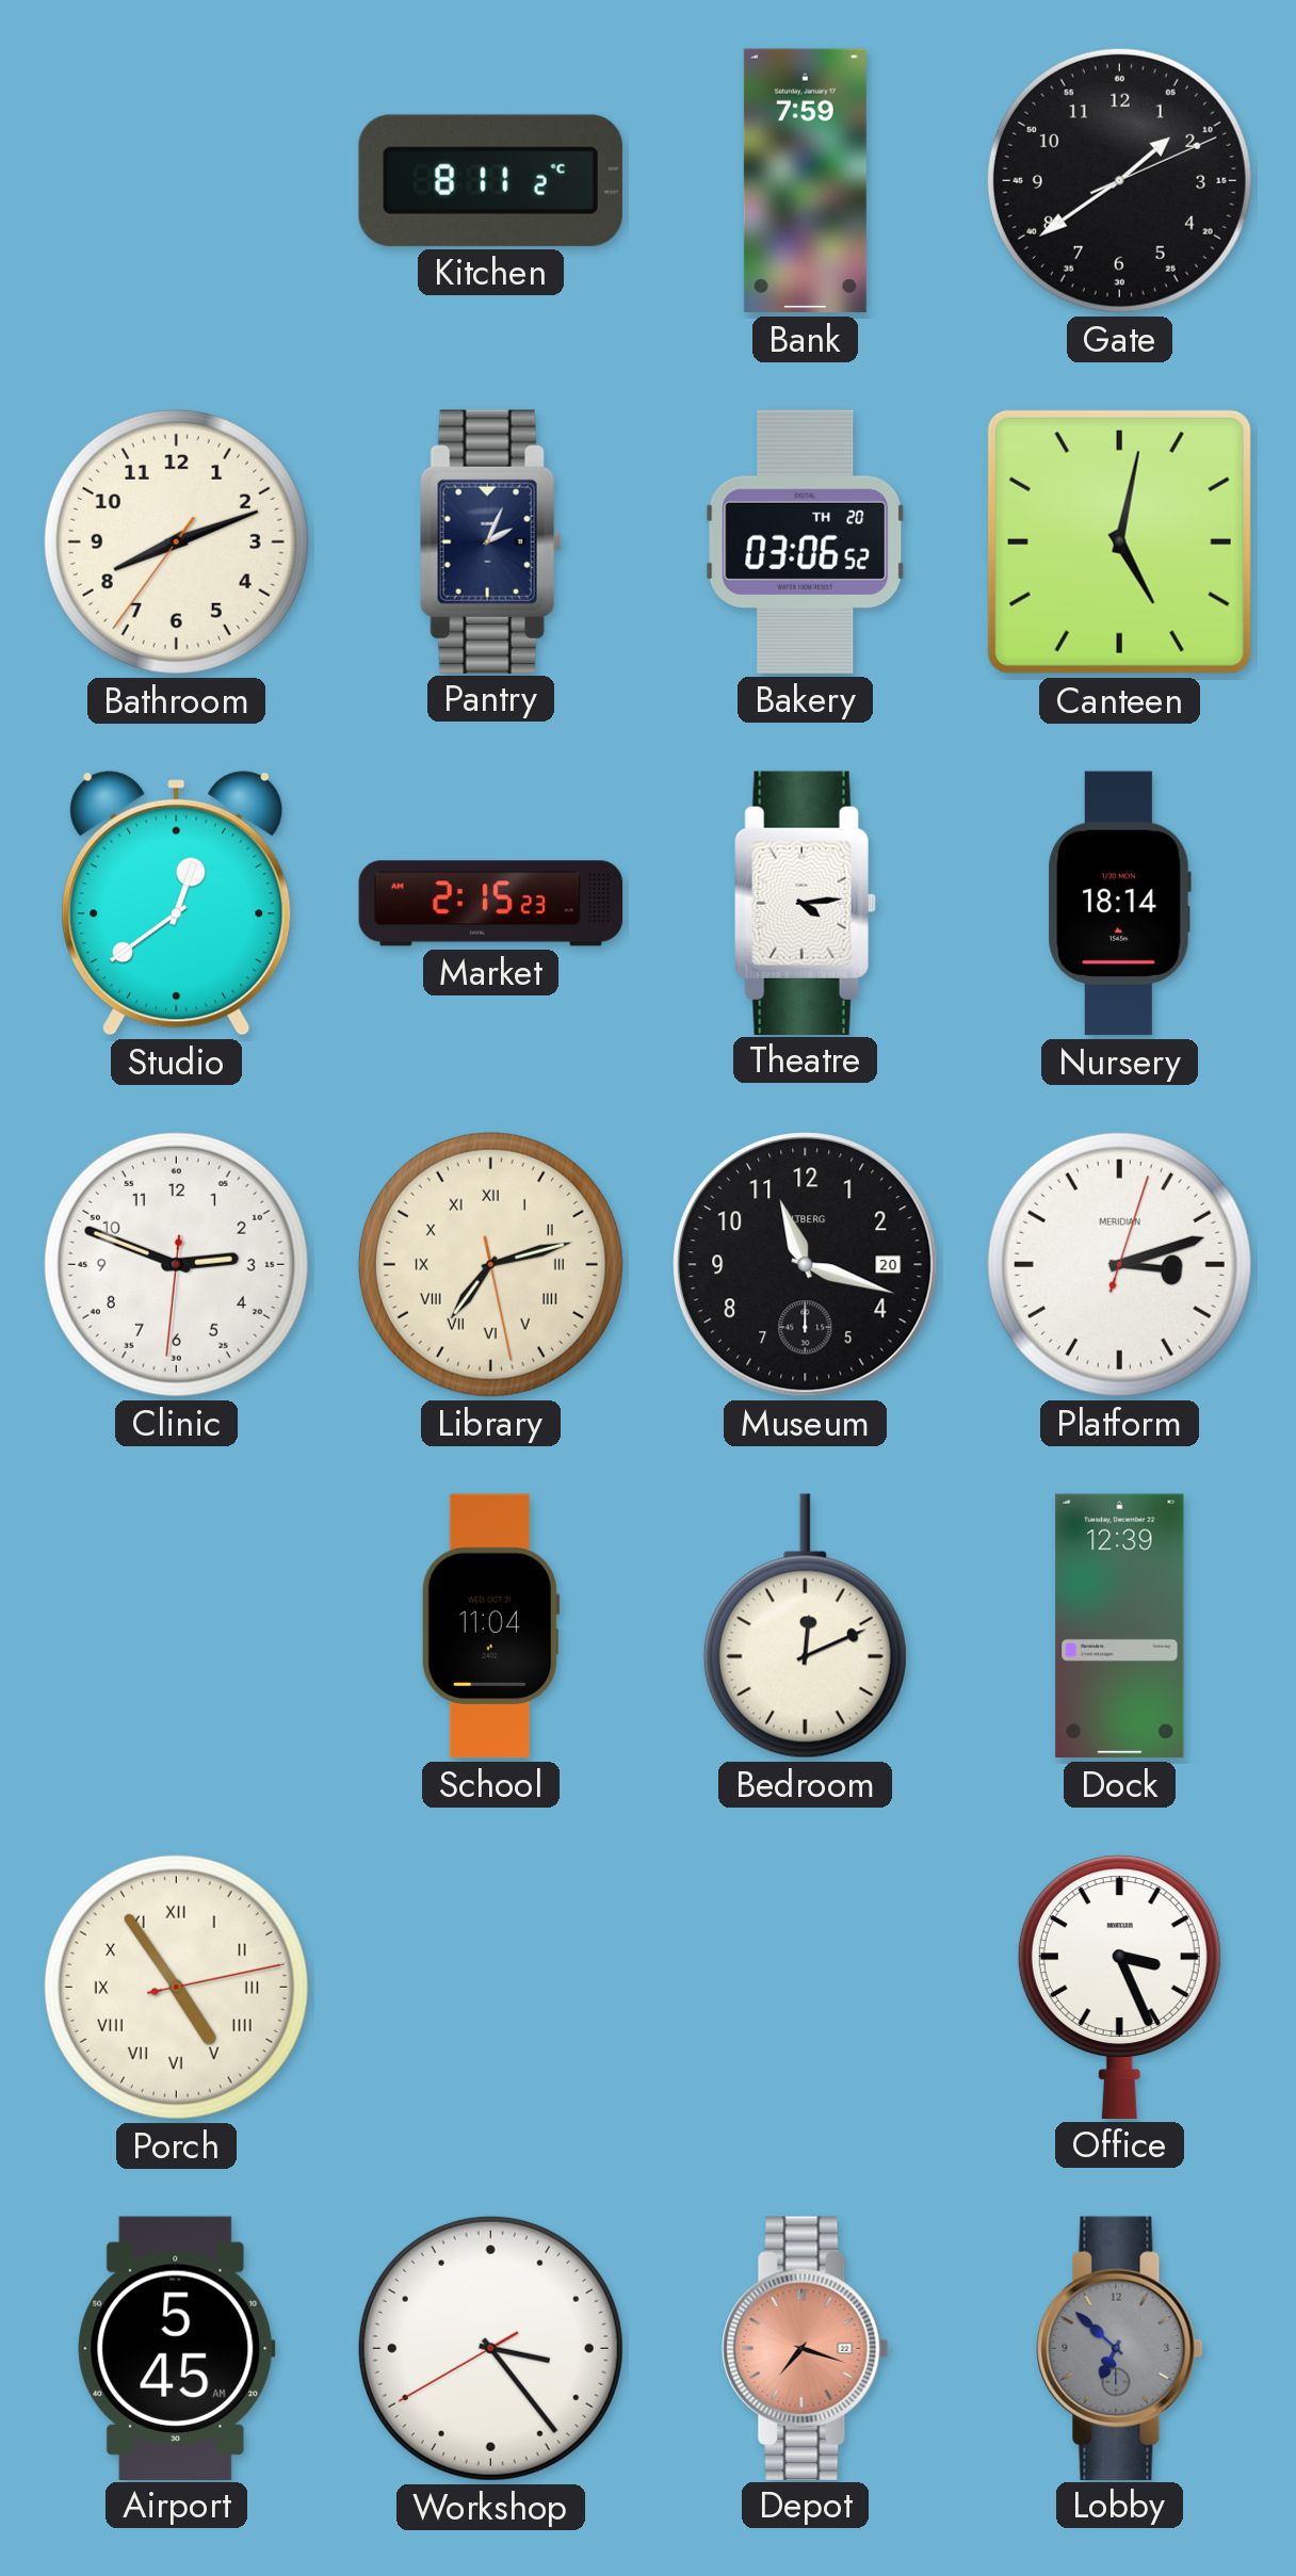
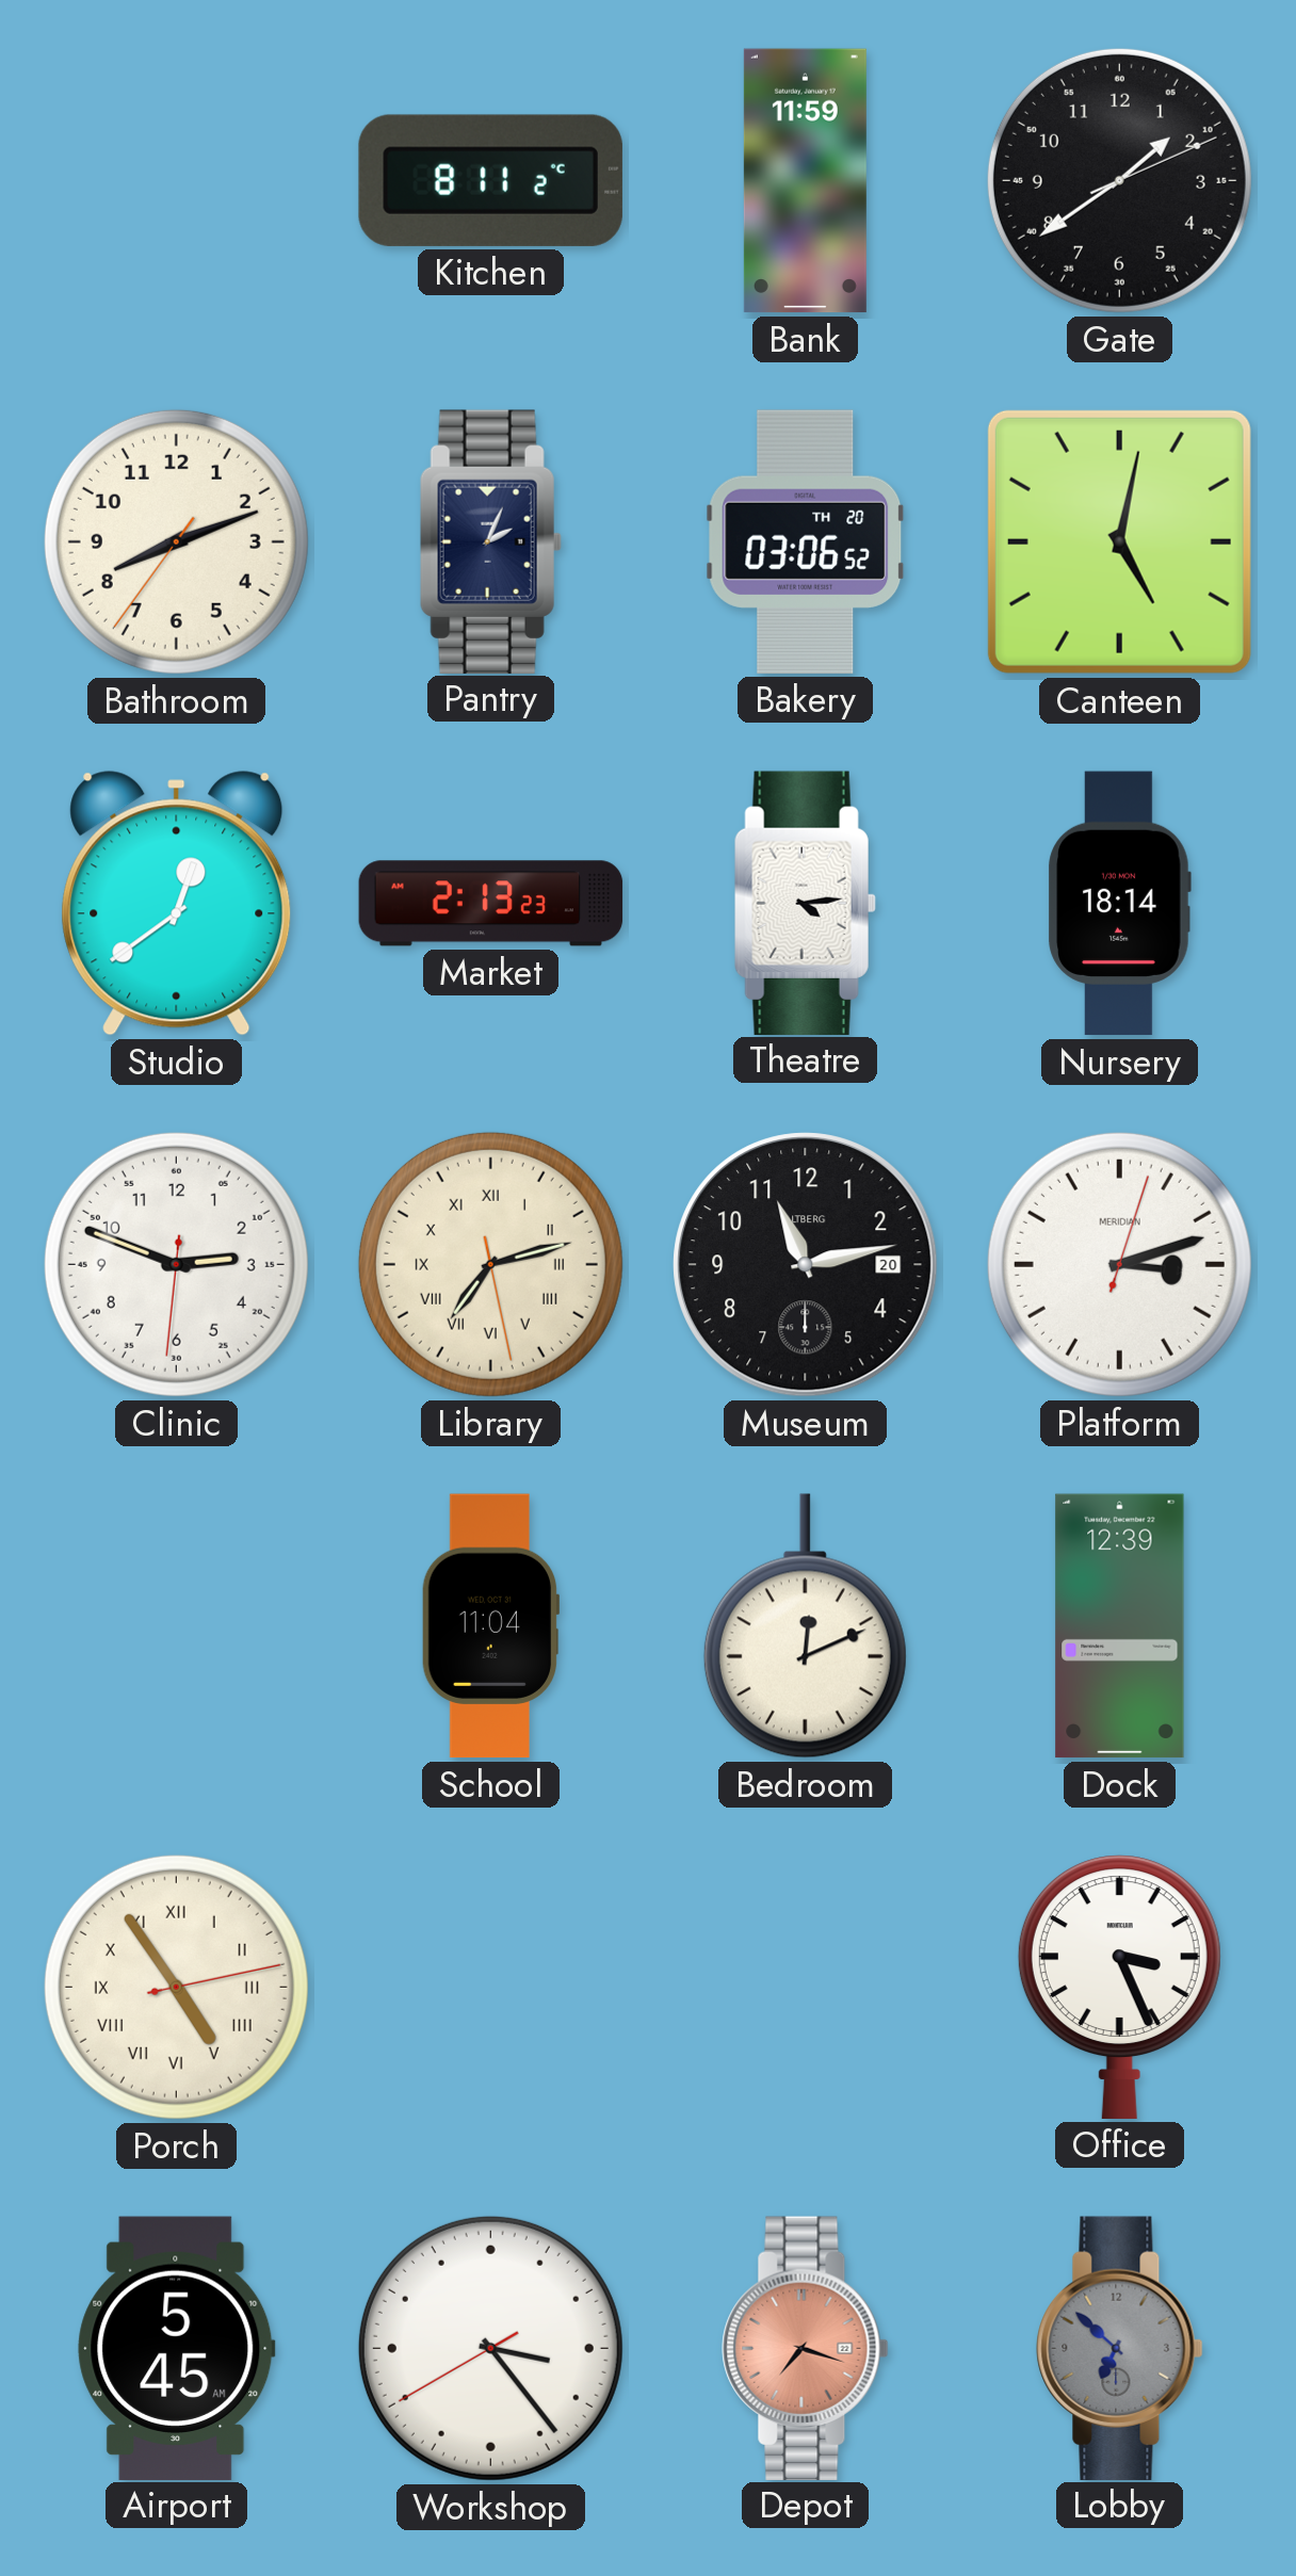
Bank: 7:59 -> 11:59
Market: 2:15 -> 2:13
Museum: 11:18 -> 11:13
